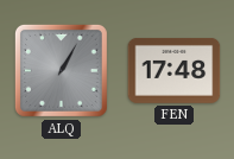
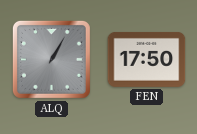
FEN: 17:48 -> 17:50
